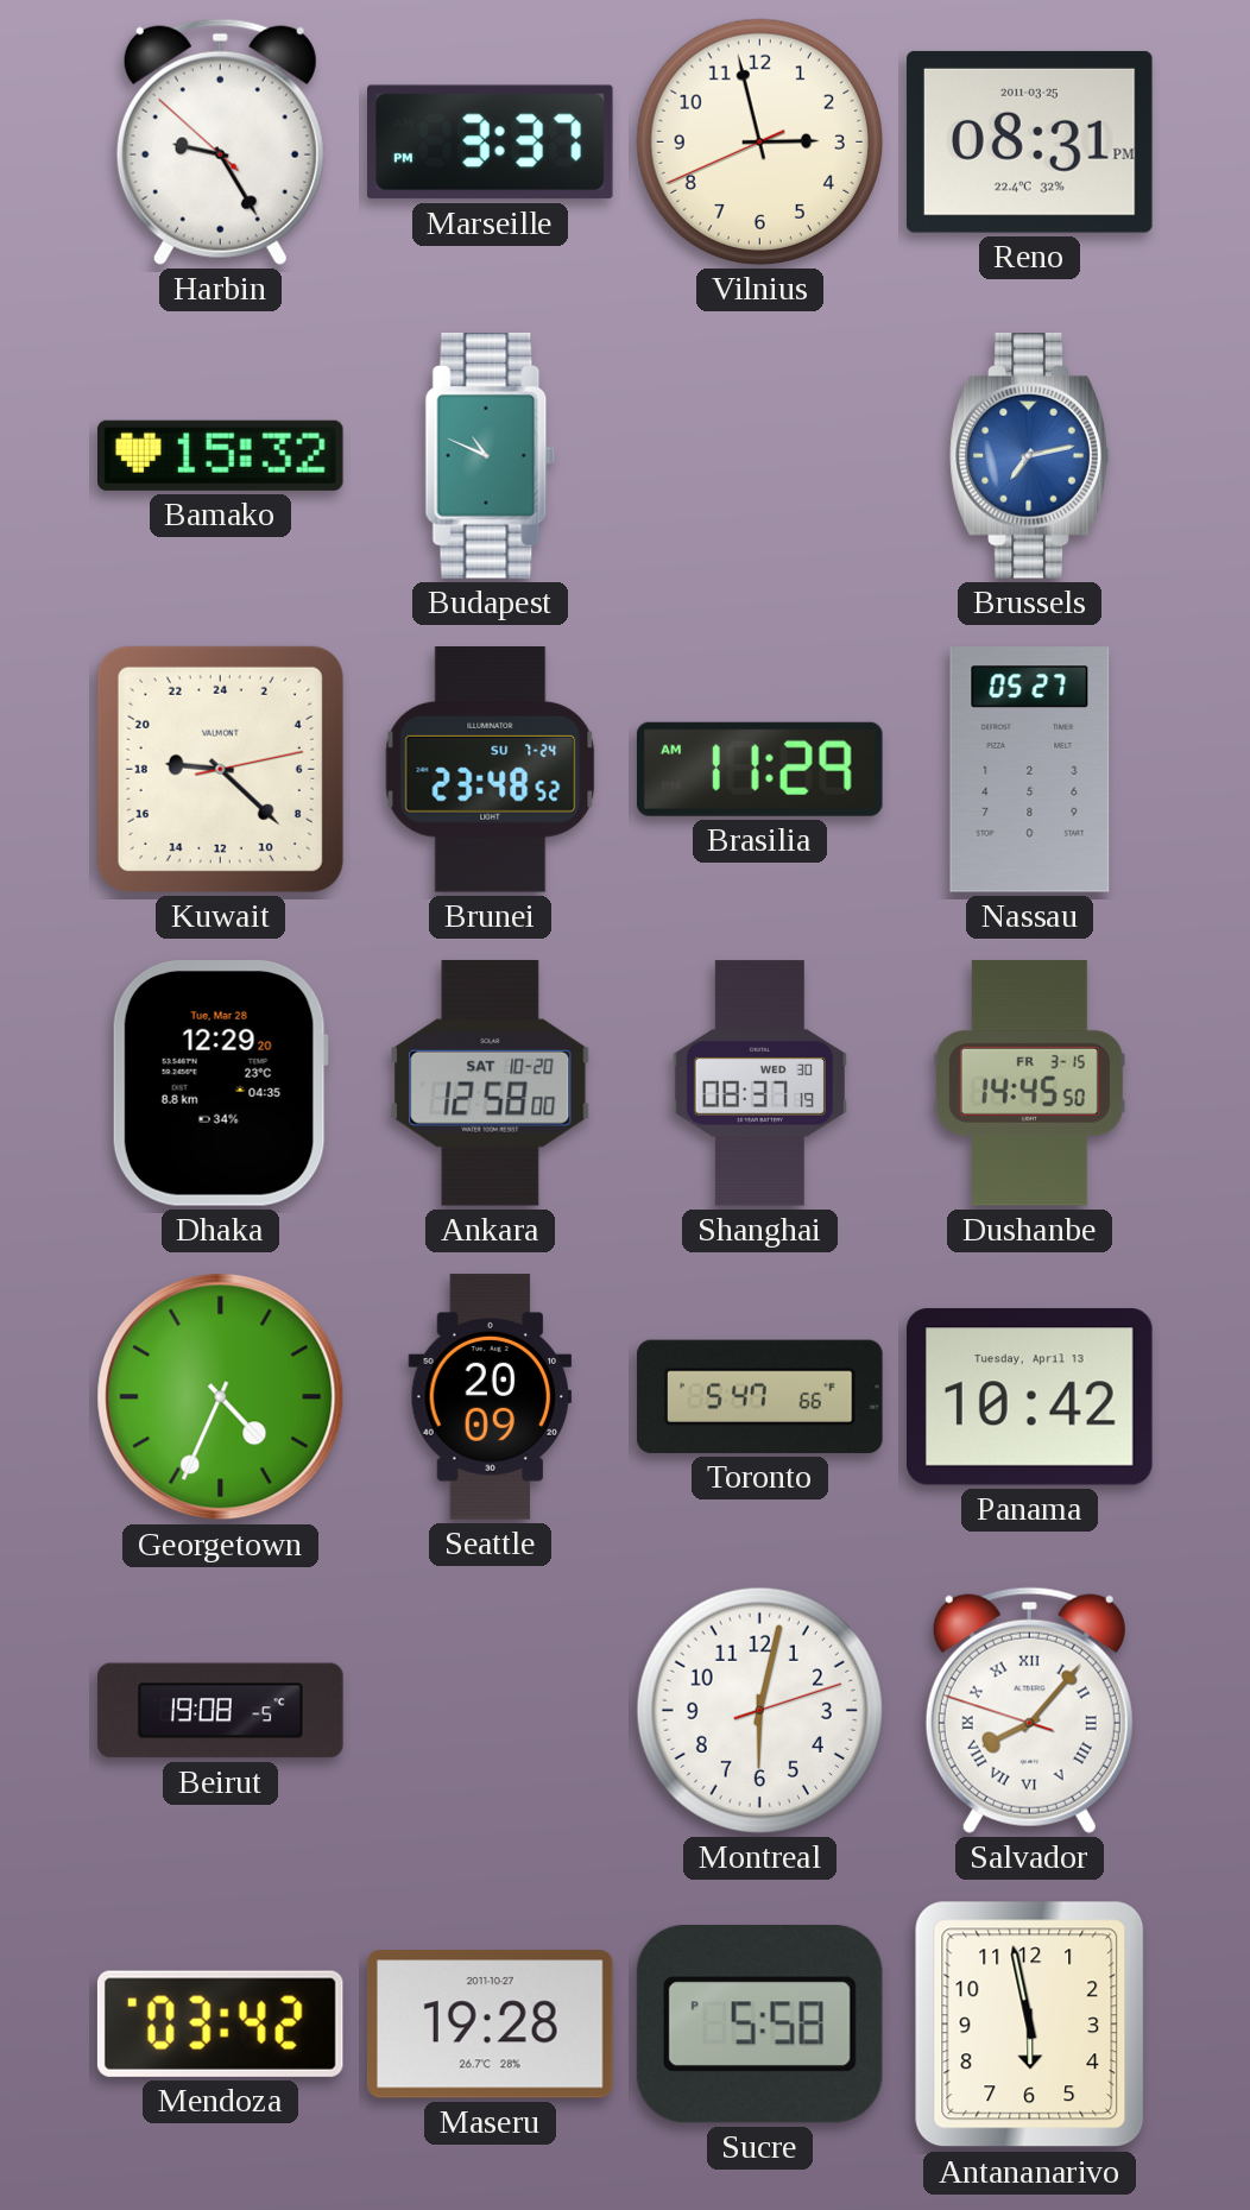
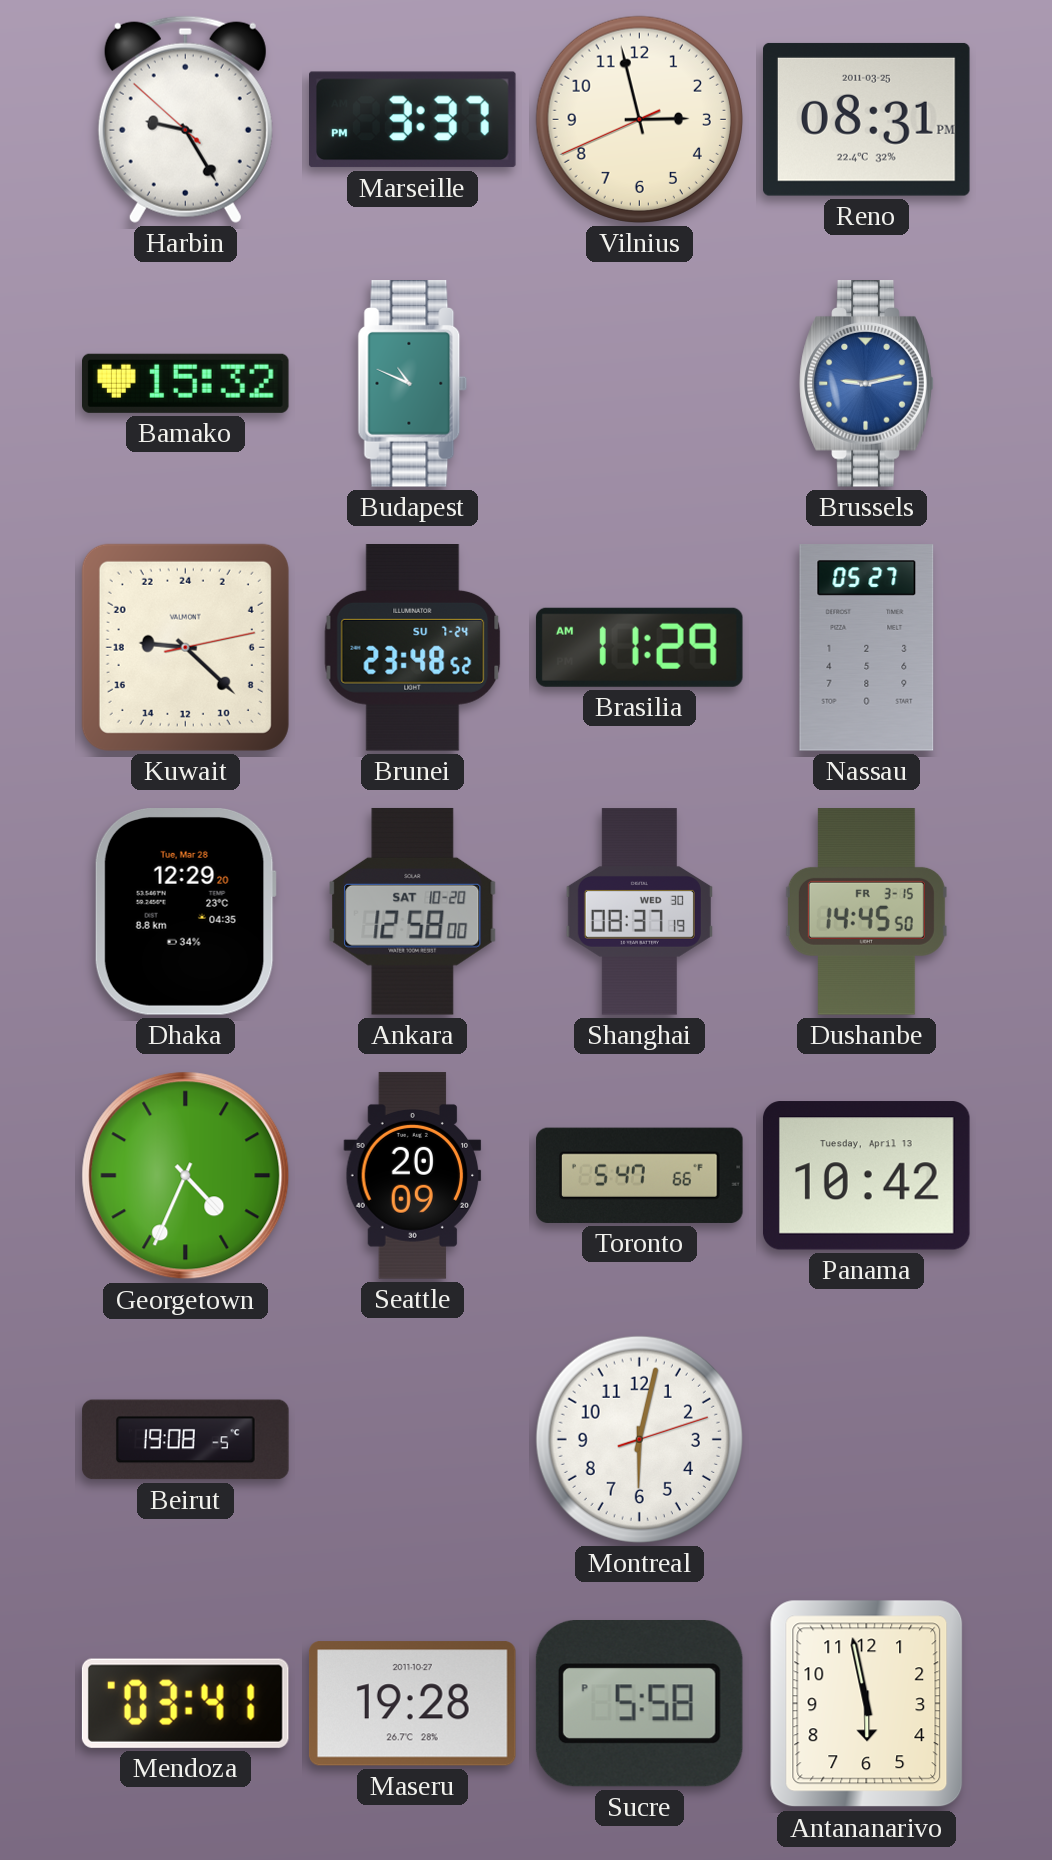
Brussels: 7:13 -> 9:13
Salvador: 8:06 -> none
Mendoza: 03:42 -> 03:41
